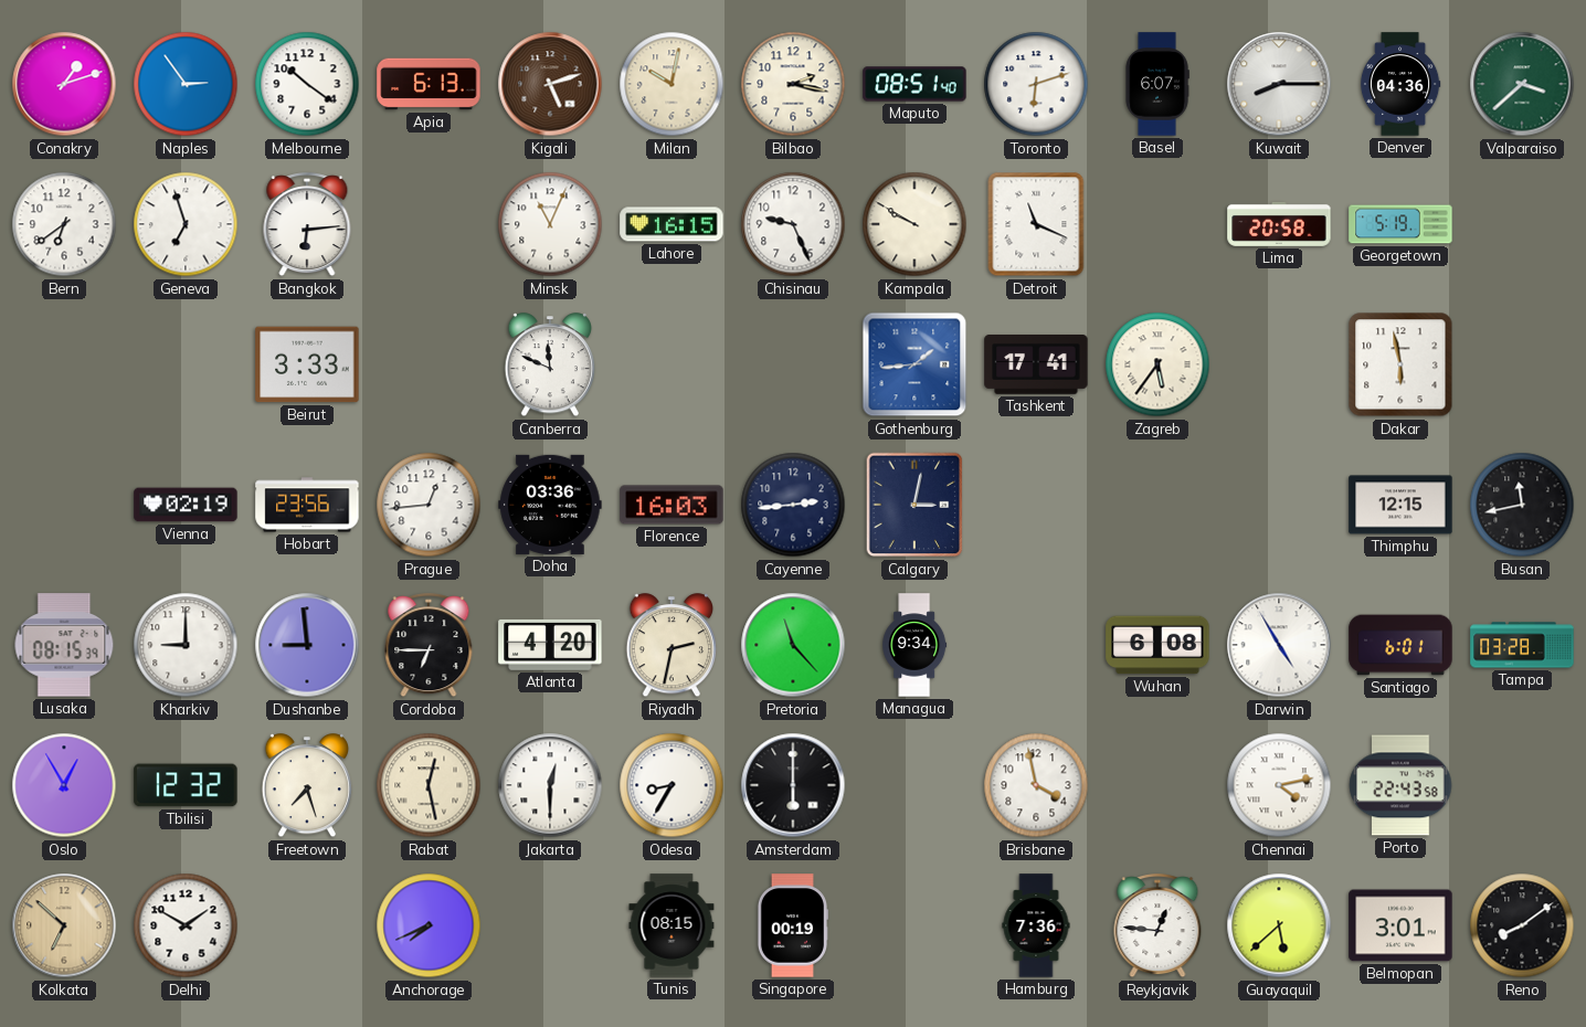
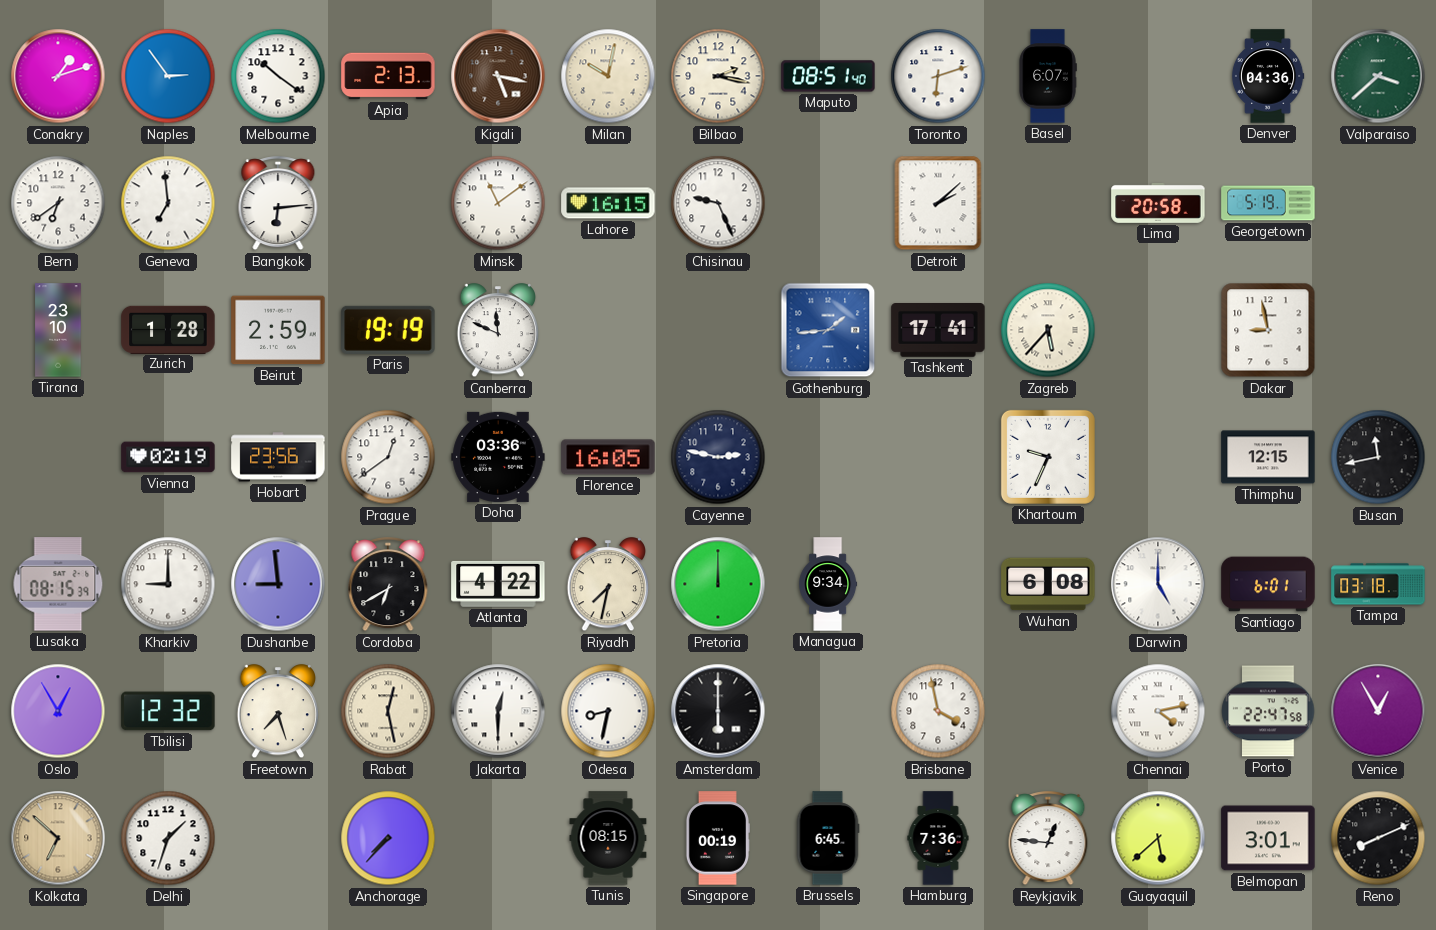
Apia: 6:13 -> 2:13
Kigali: 5:12 -> 5:17
Kuwait: 8:15 -> none
Geneva: 6:57 -> 6:59
Minsk: 11:04 -> 11:09
Kampala: 9:50 -> none
Detroit: 11:19 -> 2:08
Tirana: none -> 23:10
Zurich: none -> 1:28
Beirut: 3:33 -> 2:59
Paris: none -> 19:19
Zagreb: 5:36 -> 5:37
Dakar: 5:58 -> 8:58
Prague: 12:44 -> 12:39
Florence: 16:03 -> 16:05
Cayenne: 2:44 -> 2:47
Calgary: 3:02 -> none
Khartoum: none -> 9:34
Cordoba: 6:45 -> 6:40
Atlanta: 4:20 -> 4:22
Riyadh: 2:32 -> 7:32
Pretoria: 11:23 -> 12:00
Darwin: 4:55 -> 5:00
Tampa: 03:28 -> 03:18
Odesa: 8:35 -> 8:32
Porto: 22:43 -> 22:47
Venice: none -> 12:55
Delhi: 1:50 -> 1:33
Anchorage: 7:41 -> 7:37
Brussels: none -> 6:45
Reno: 8:09 -> 8:11
